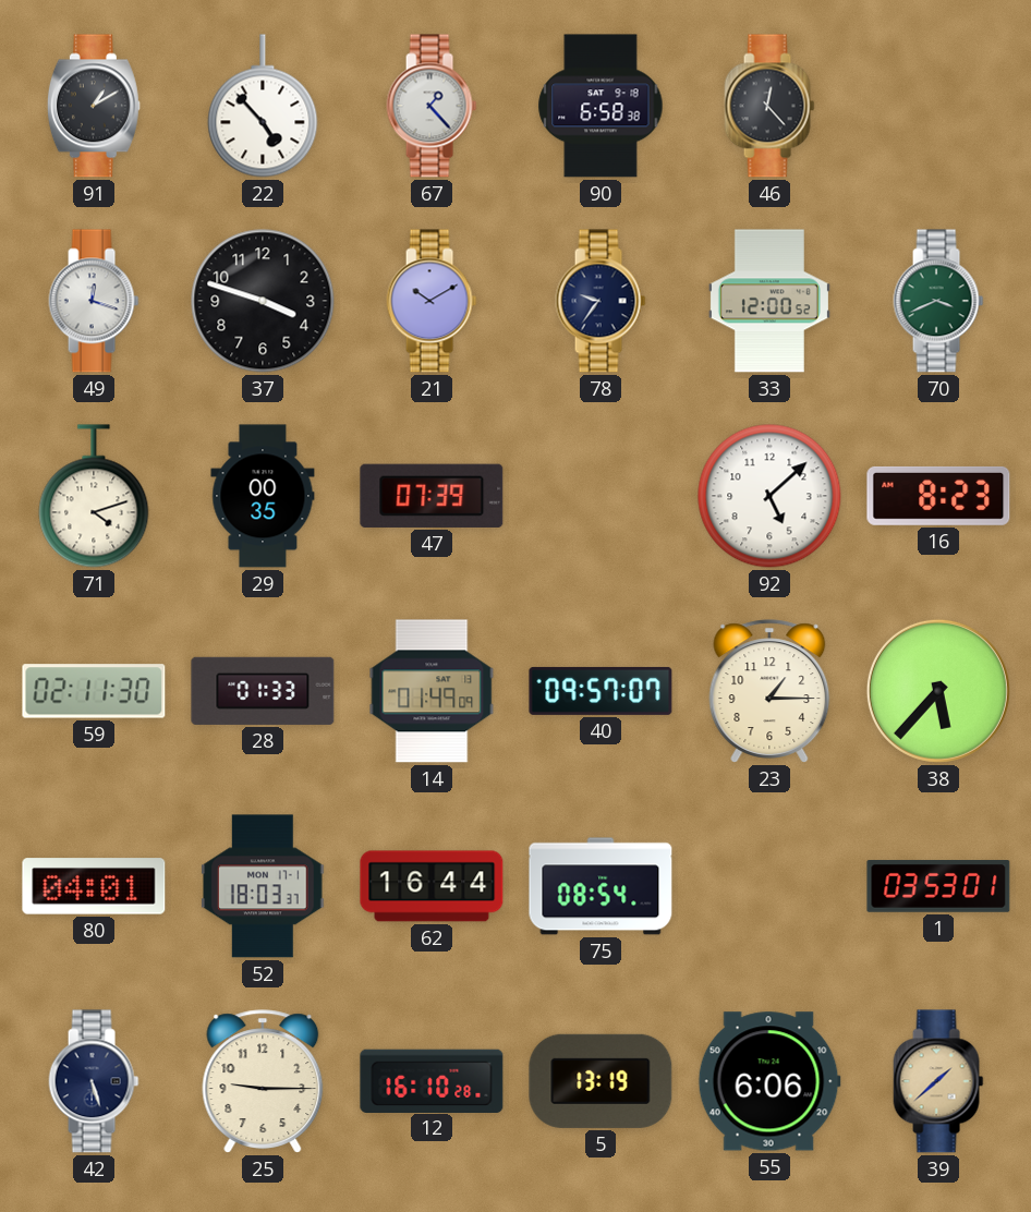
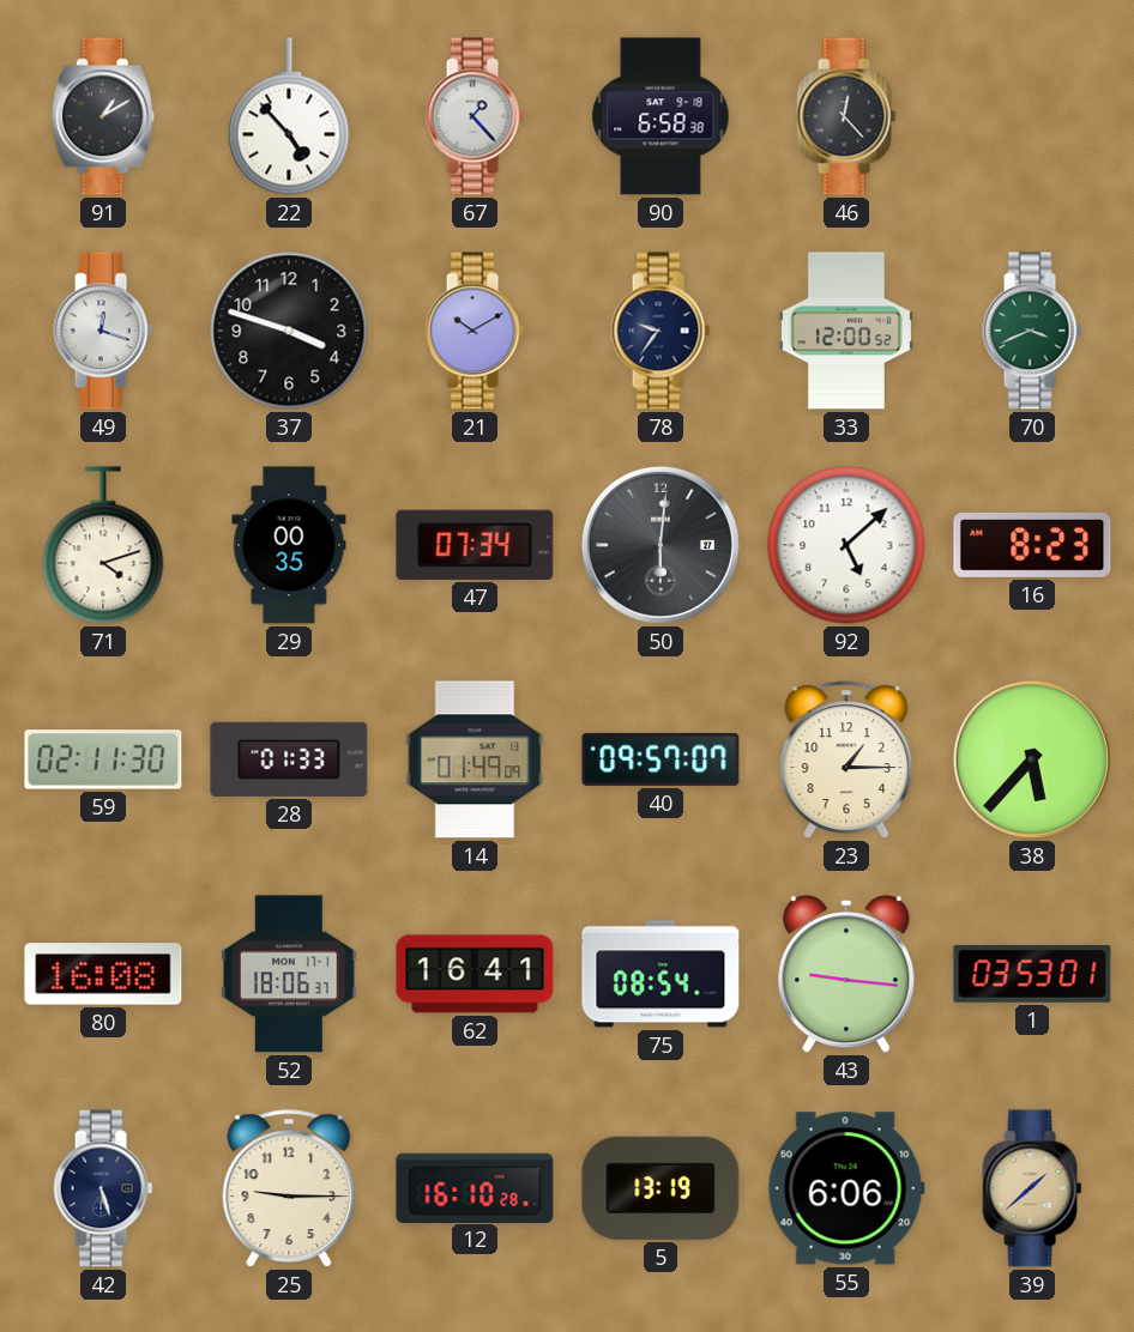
47: 07:39 -> 07:34
50: none -> 6:01
80: 04:01 -> 16:08
52: 18:03 -> 18:06
62: 16:44 -> 16:41
43: none -> 9:16
